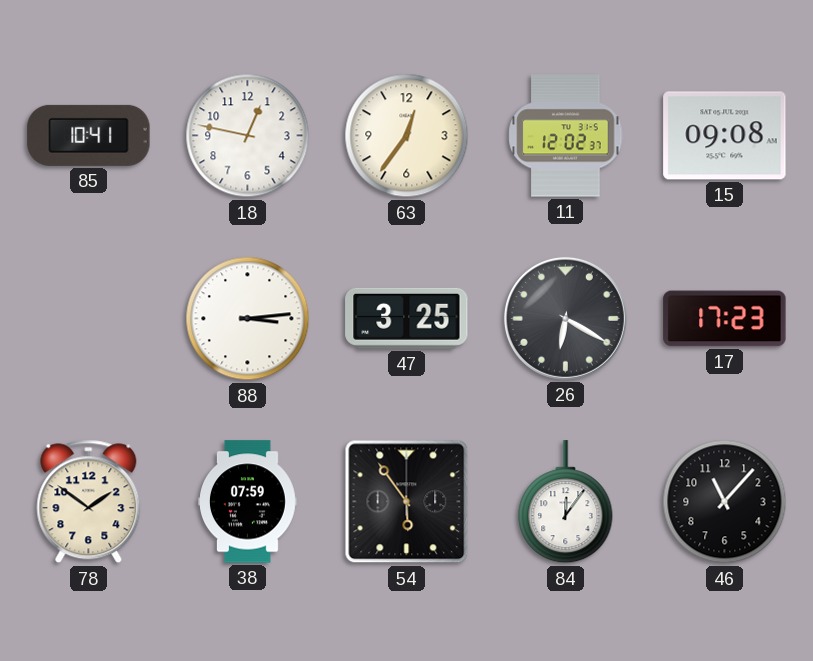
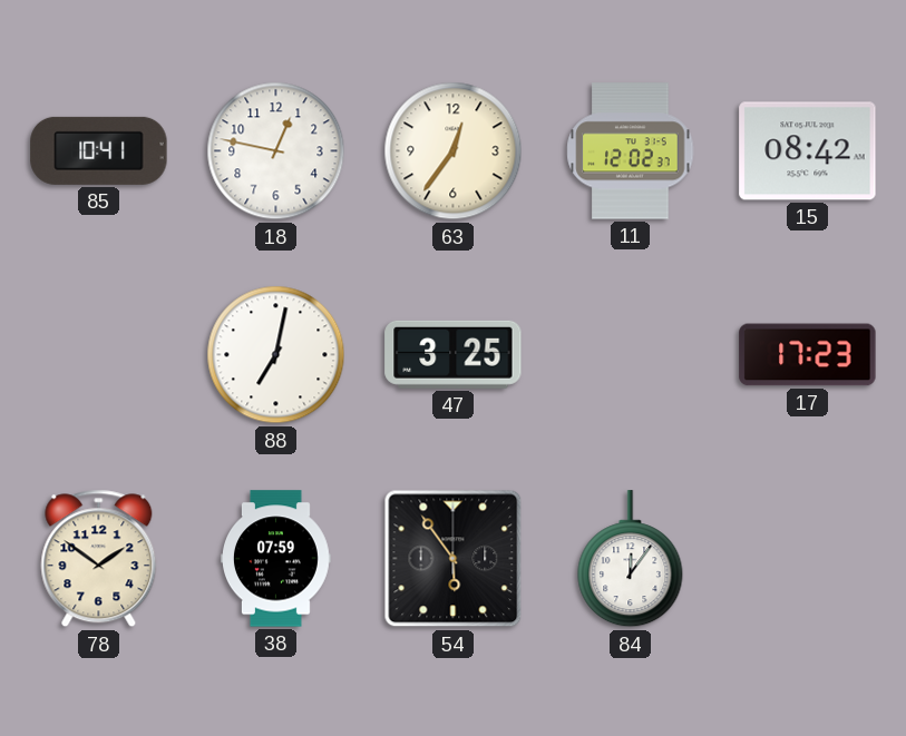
15: 09:08 -> 08:42
88: 3:14 -> 7:02
26: 6:20 -> none
46: 11:07 -> none
